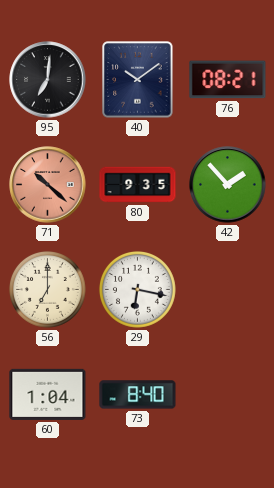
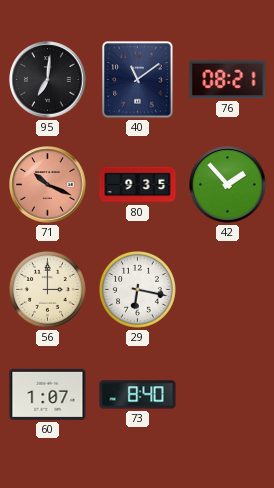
40: 10:09 -> 11:09
71: 10:22 -> 10:19
56: 7:00 -> 3:00
60: 1:04 -> 1:07
